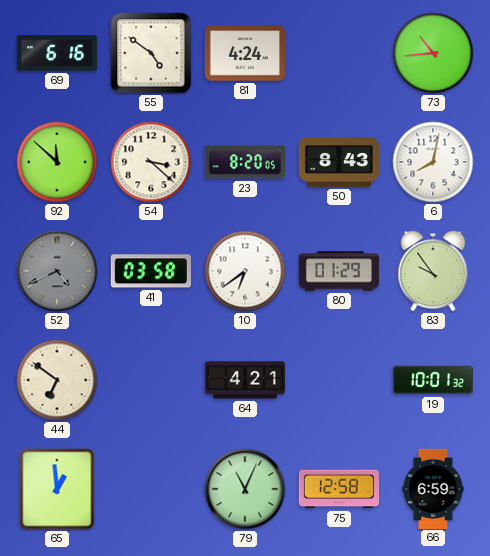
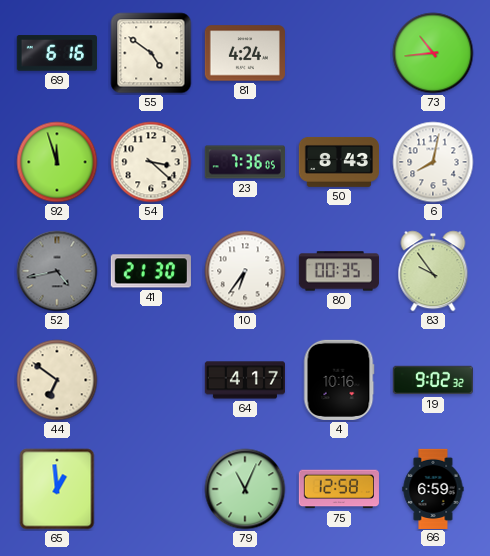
92: 11:52 -> 11:57
23: 8:20 -> 7:36
52: 4:41 -> 4:43
41: 03:58 -> 21:30
10: 6:39 -> 6:36
80: 01:29 -> 00:35
64: 4:21 -> 4:17
4: none -> 10:16
19: 10:01 -> 9:02
